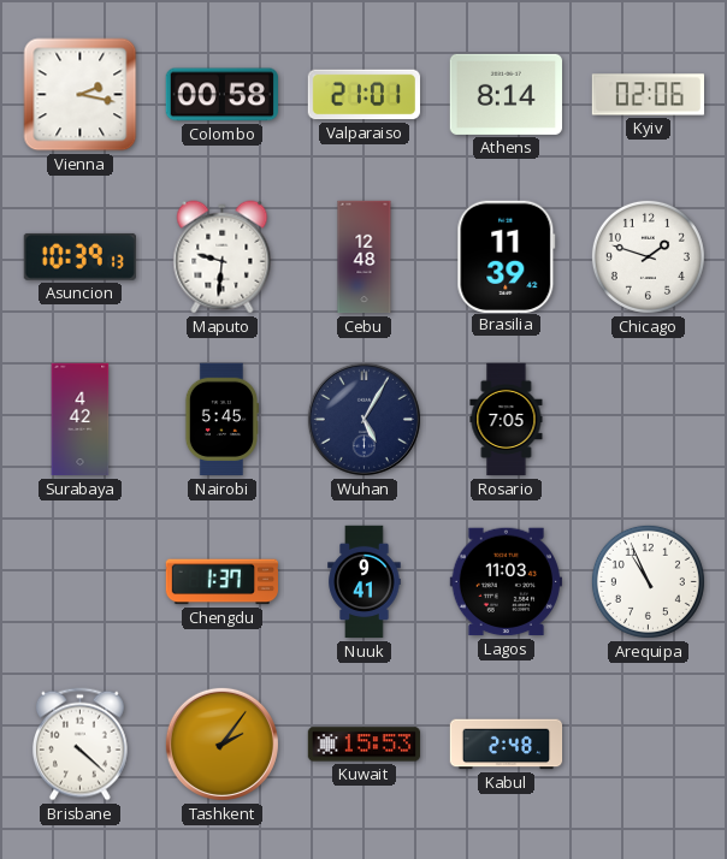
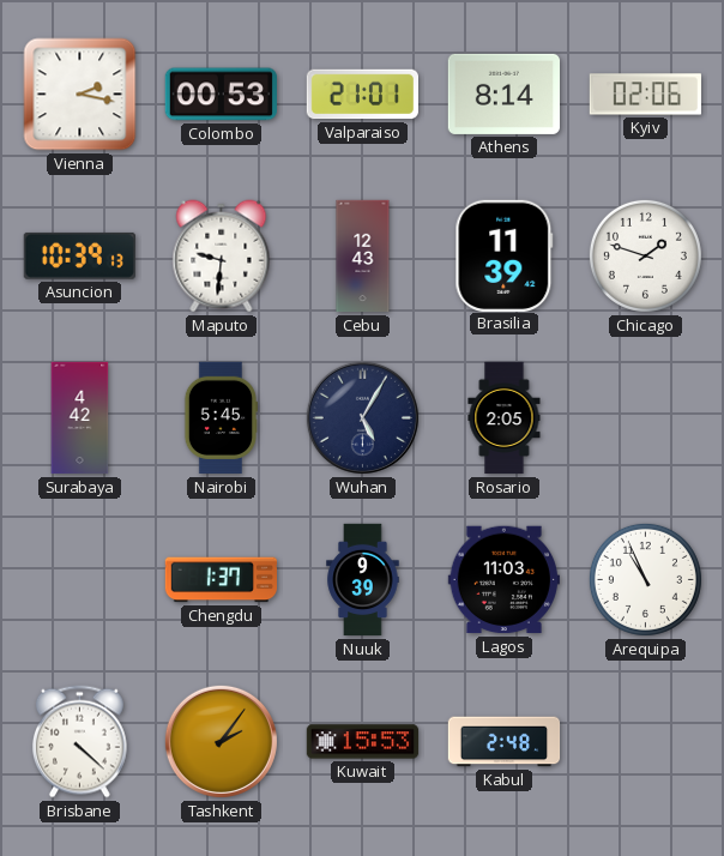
Colombo: 00:58 -> 00:53
Cebu: 12:48 -> 12:43
Rosario: 7:05 -> 2:05
Nuuk: 9:41 -> 9:39
